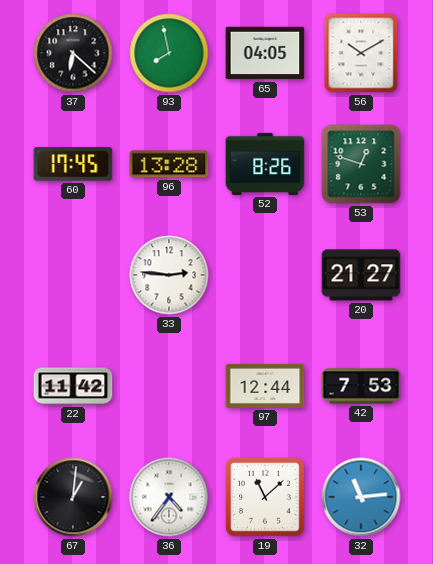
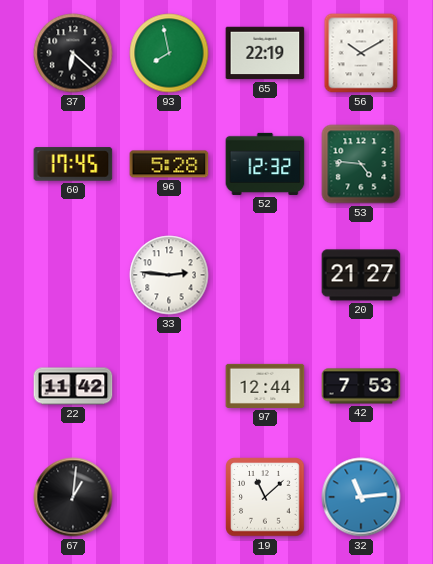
65: 04:05 -> 22:19
96: 13:28 -> 5:28
52: 8:26 -> 12:32
53: 12:48 -> 4:46
36: 4:36 -> none
